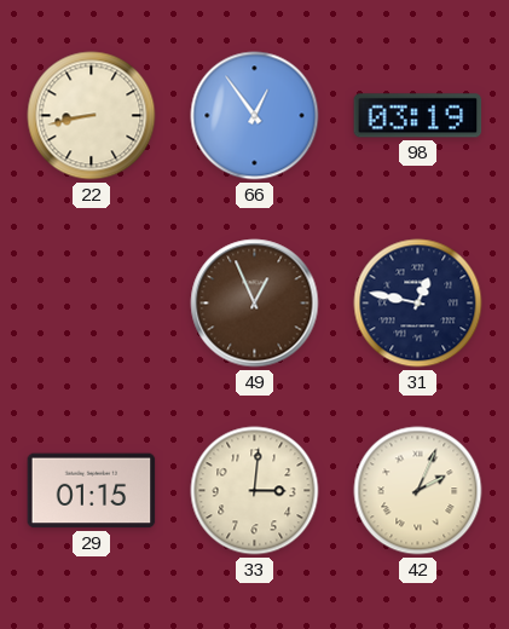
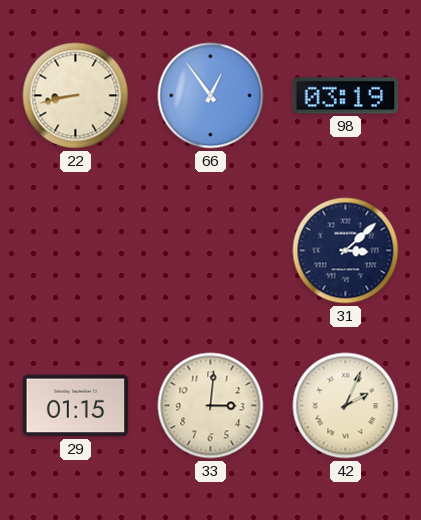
49: 12:56 -> none
31: 12:47 -> 3:08
